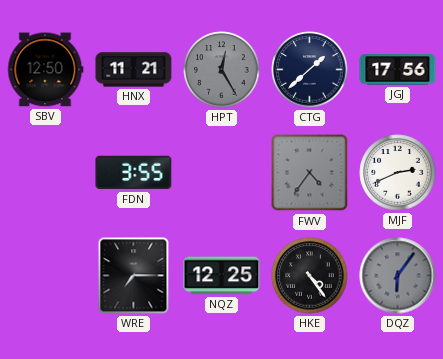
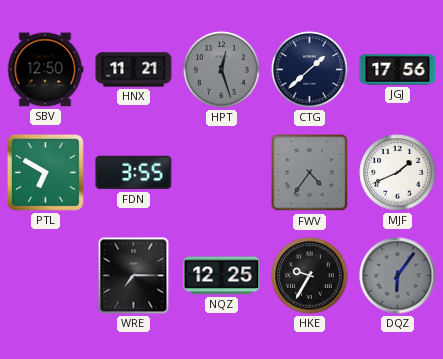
HPT: 12:25 -> 12:27
PTL: none -> 6:50
MJF: 2:41 -> 1:41
HKE: 4:24 -> 9:35
